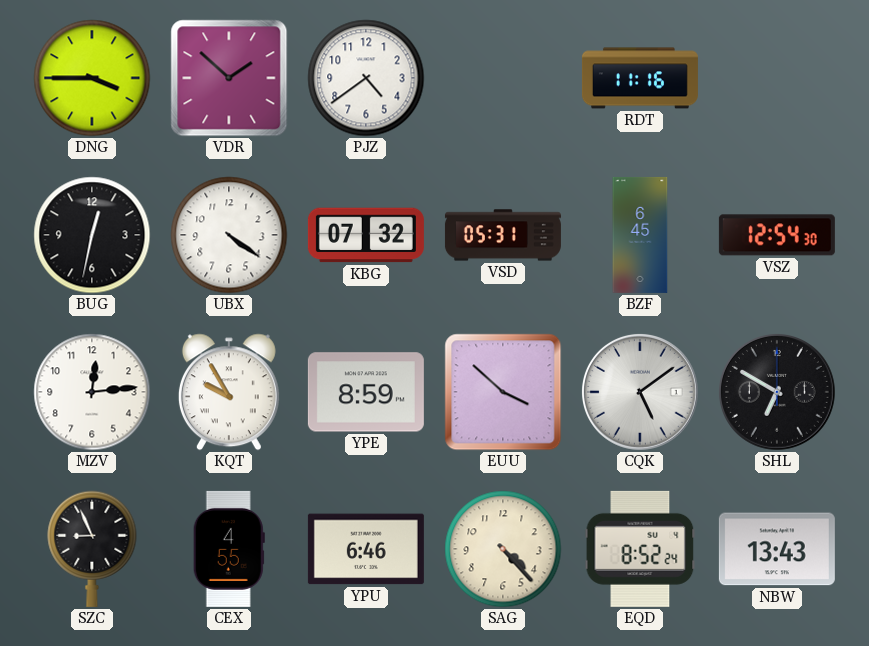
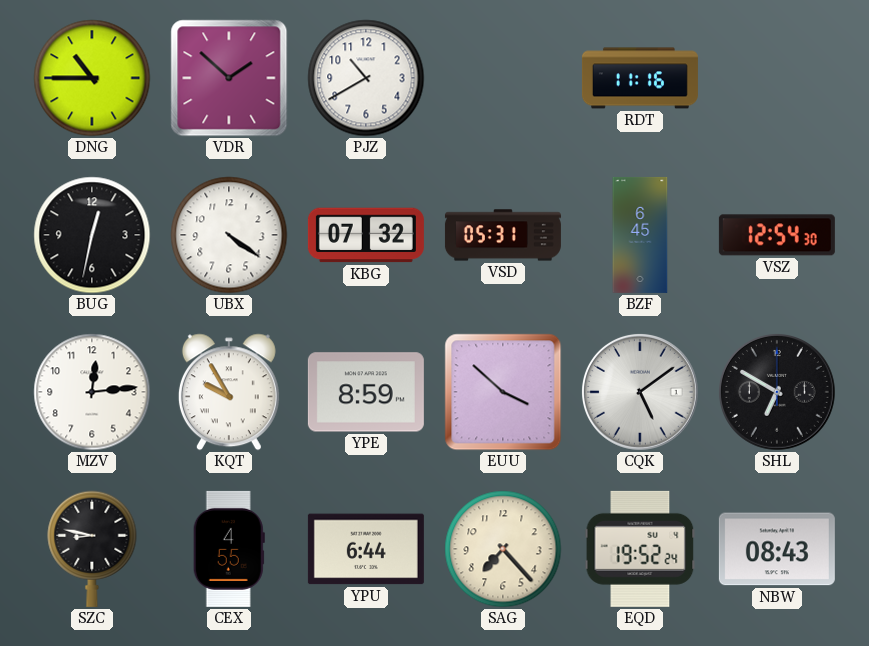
DNG: 3:45 -> 10:45
PJZ: 4:39 -> 10:40
SZC: 8:56 -> 8:47
YPU: 6:46 -> 6:44
SAG: 4:23 -> 7:23
EQD: 8:52 -> 19:52
NBW: 13:43 -> 08:43
